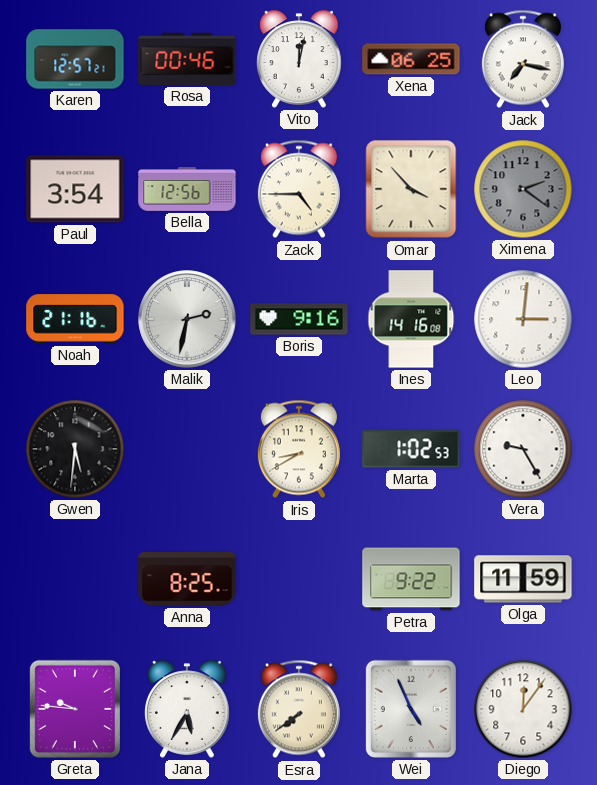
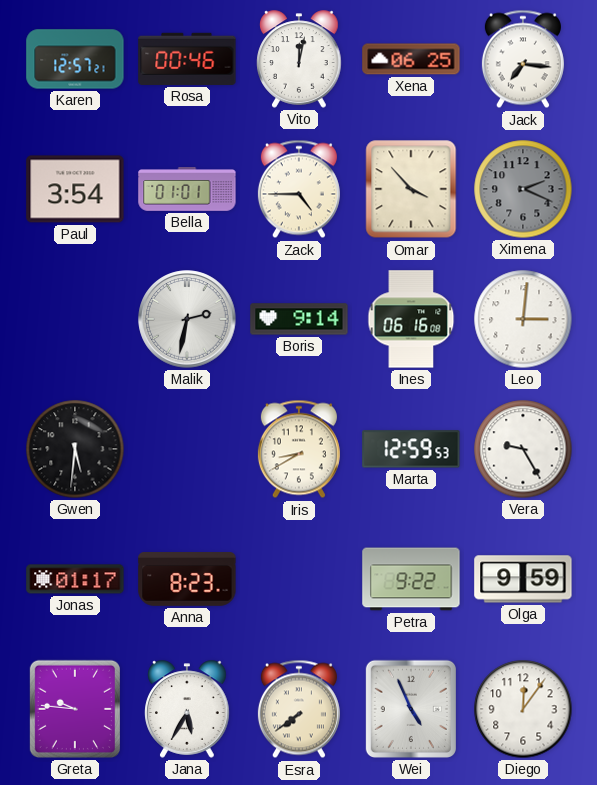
Jack: 7:17 -> 7:16
Bella: 12:56 -> 01:01
Ximena: 2:21 -> 2:19
Noah: 21:16 -> none
Boris: 9:16 -> 9:14
Ines: 14:16 -> 06:16
Marta: 1:02 -> 12:59
Jonas: none -> 01:17
Anna: 8:25 -> 8:23
Olga: 11:59 -> 9:59
